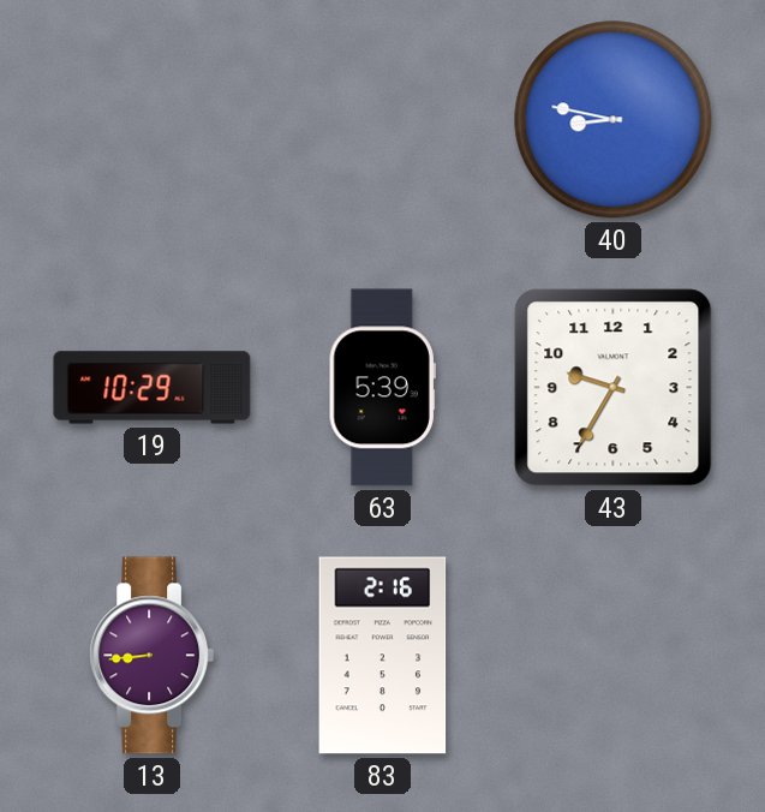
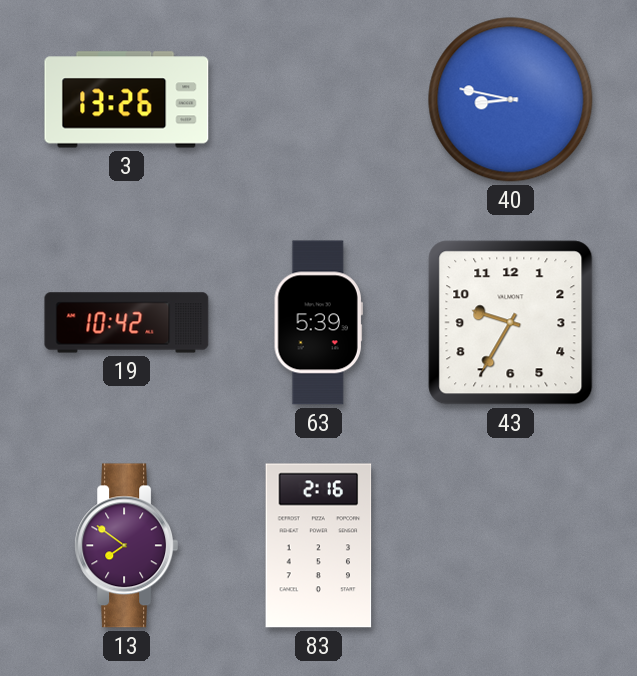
3: none -> 13:26
19: 10:29 -> 10:42
13: 8:44 -> 7:51
